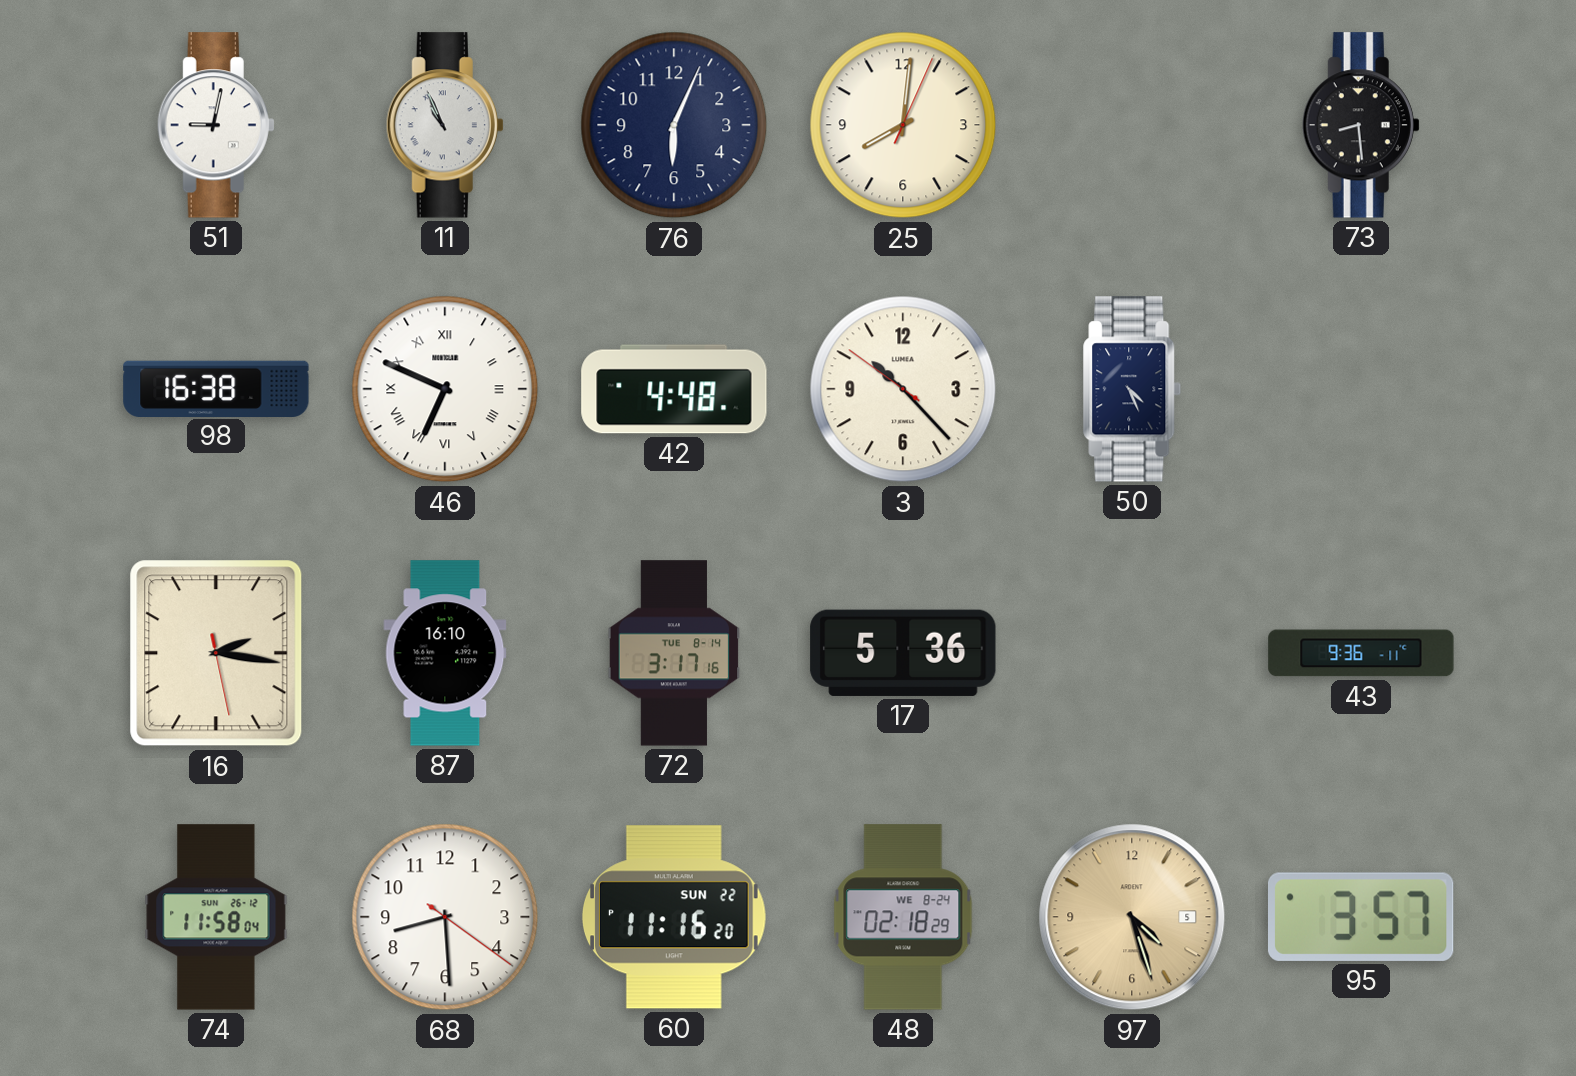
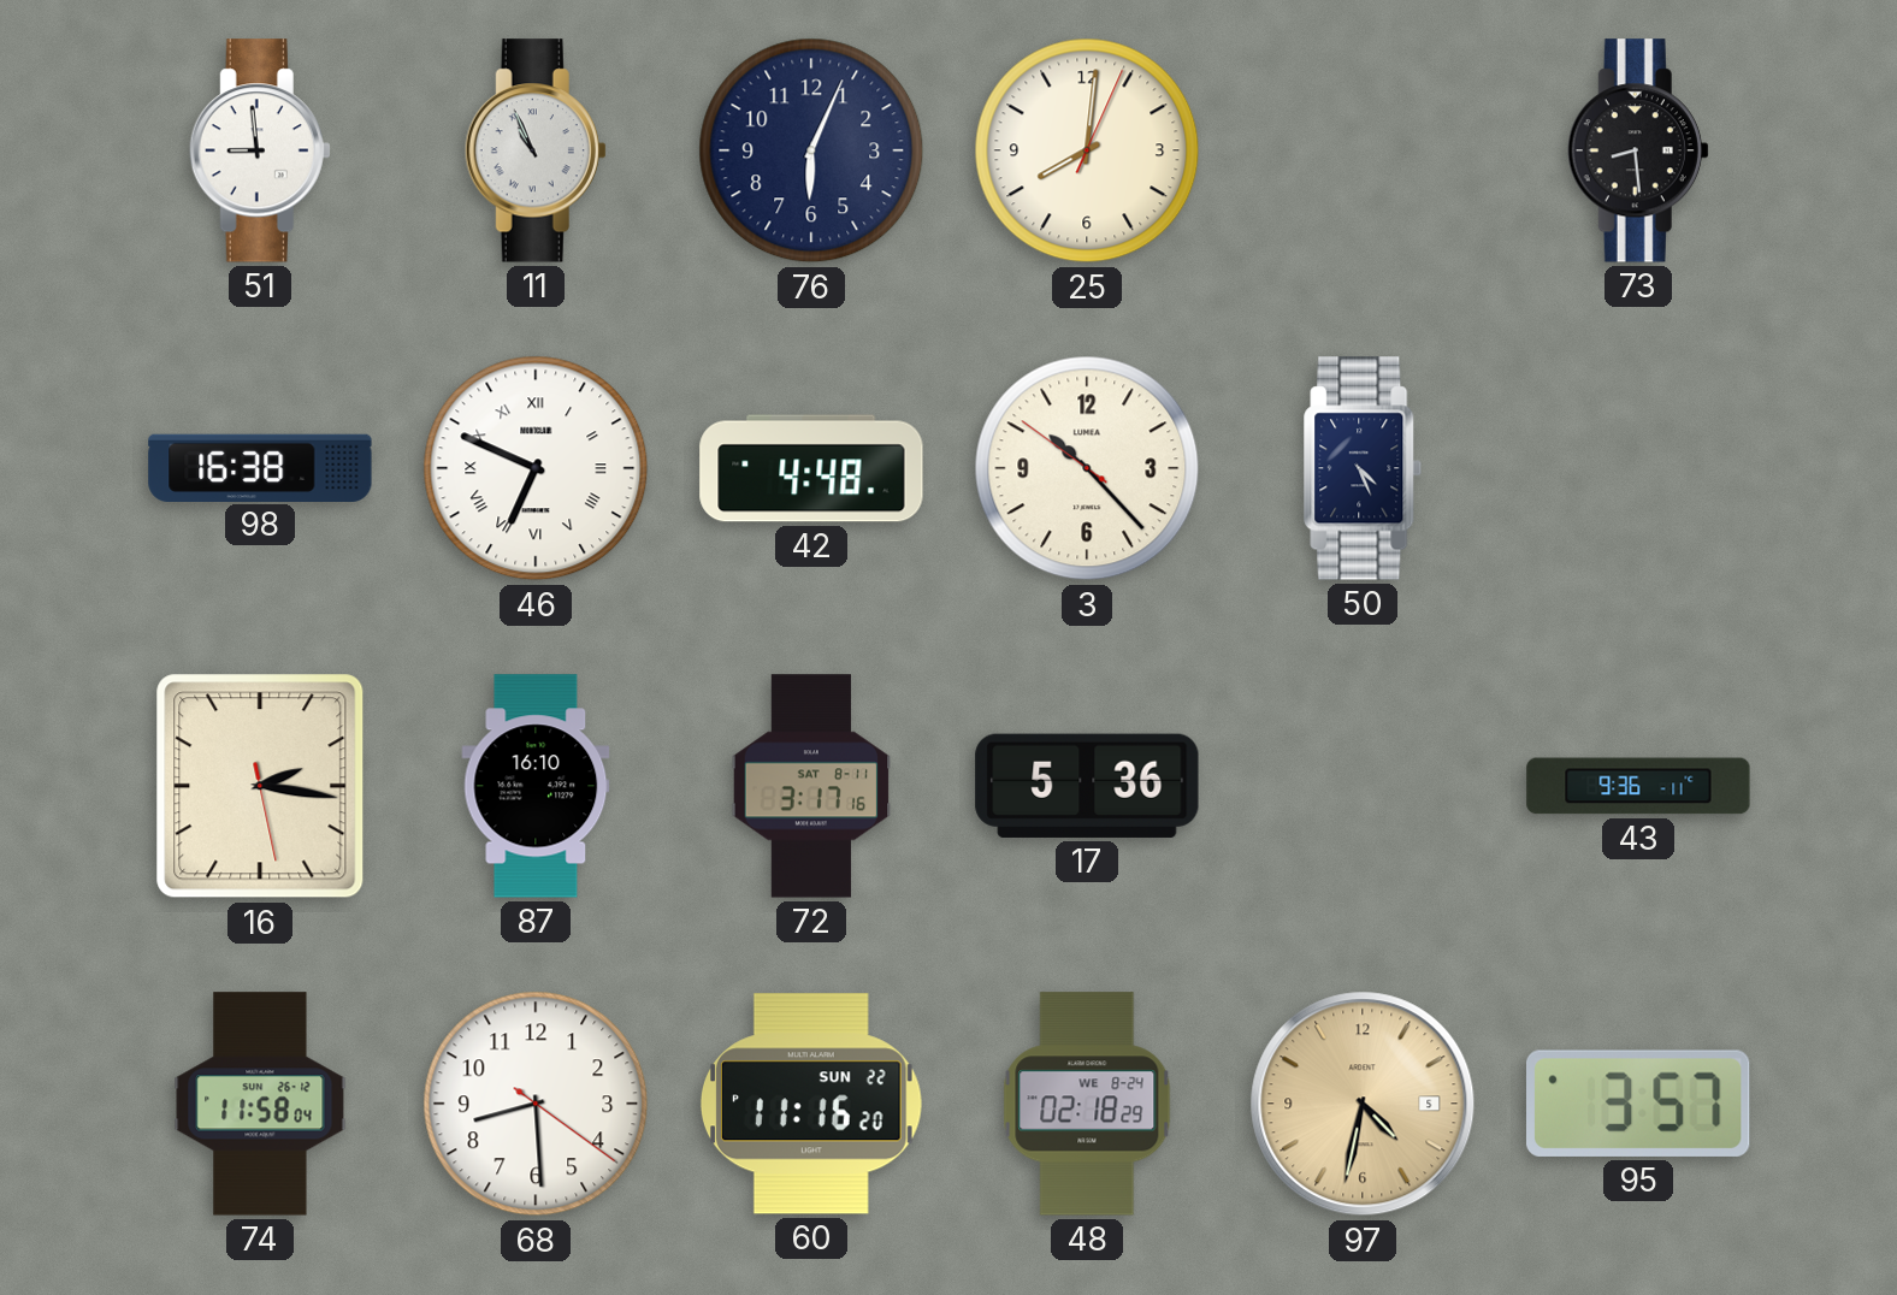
51: 9:02 -> 8:59
72 date: TUE 8-14 -> SAT 8-11
97: 4:27 -> 4:32
